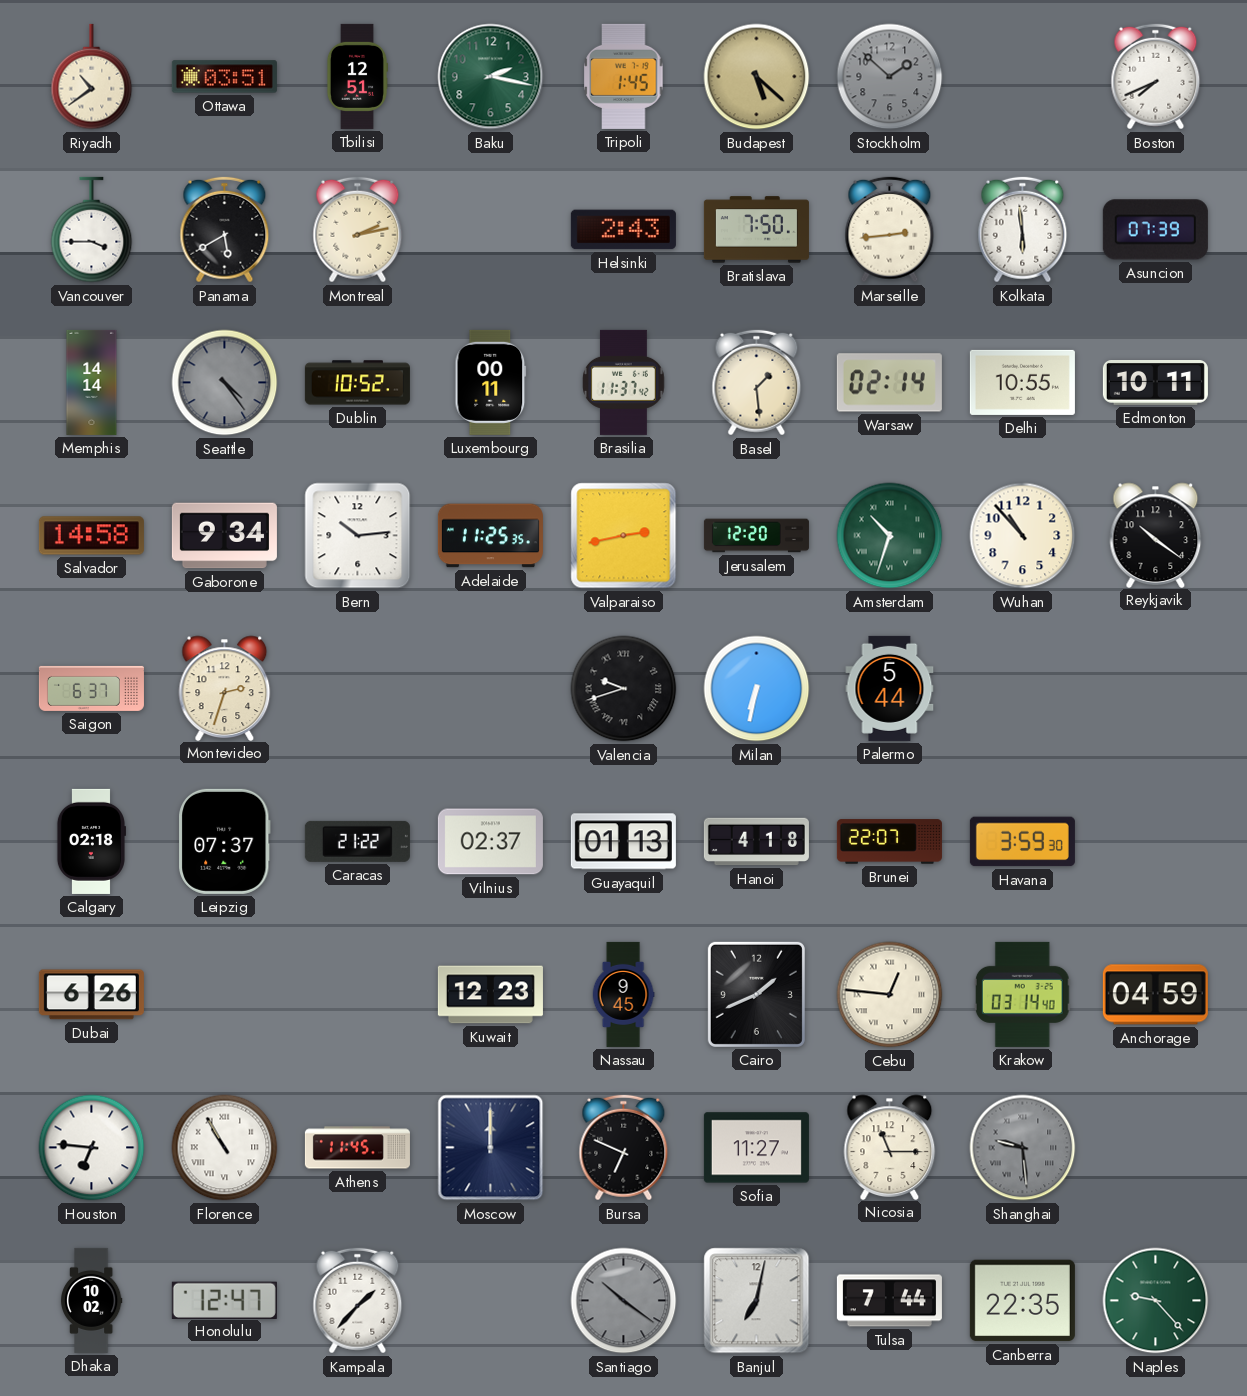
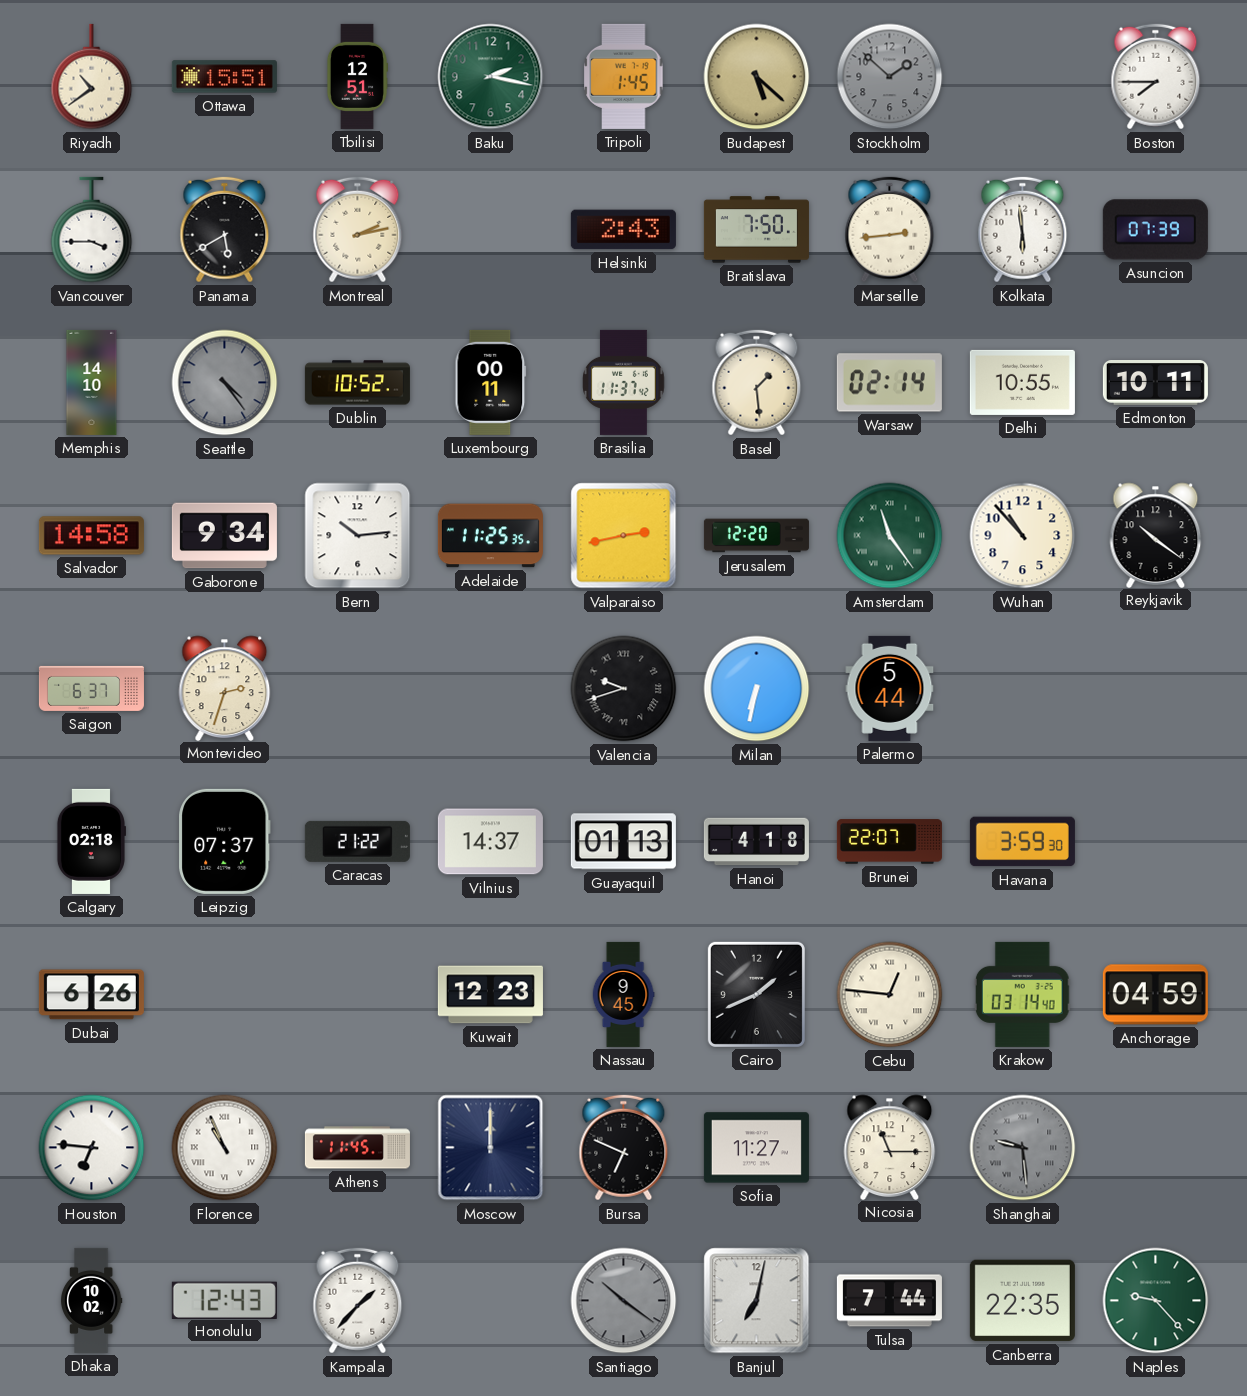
Ottawa: 03:51 -> 15:51
Boston: 7:41 -> 7:45
Memphis: 14:14 -> 14:10
Amsterdam: 10:33 -> 11:24
Vilnius: 02:37 -> 14:37
Florence: 10:55 -> 10:56
Honolulu: 12:47 -> 12:43
